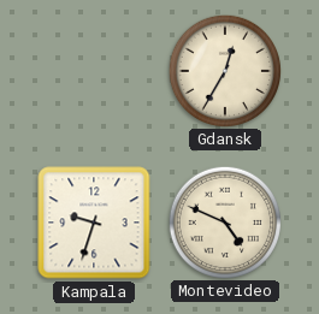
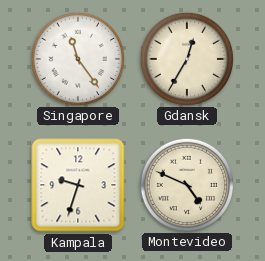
Singapore: none -> 11:24
